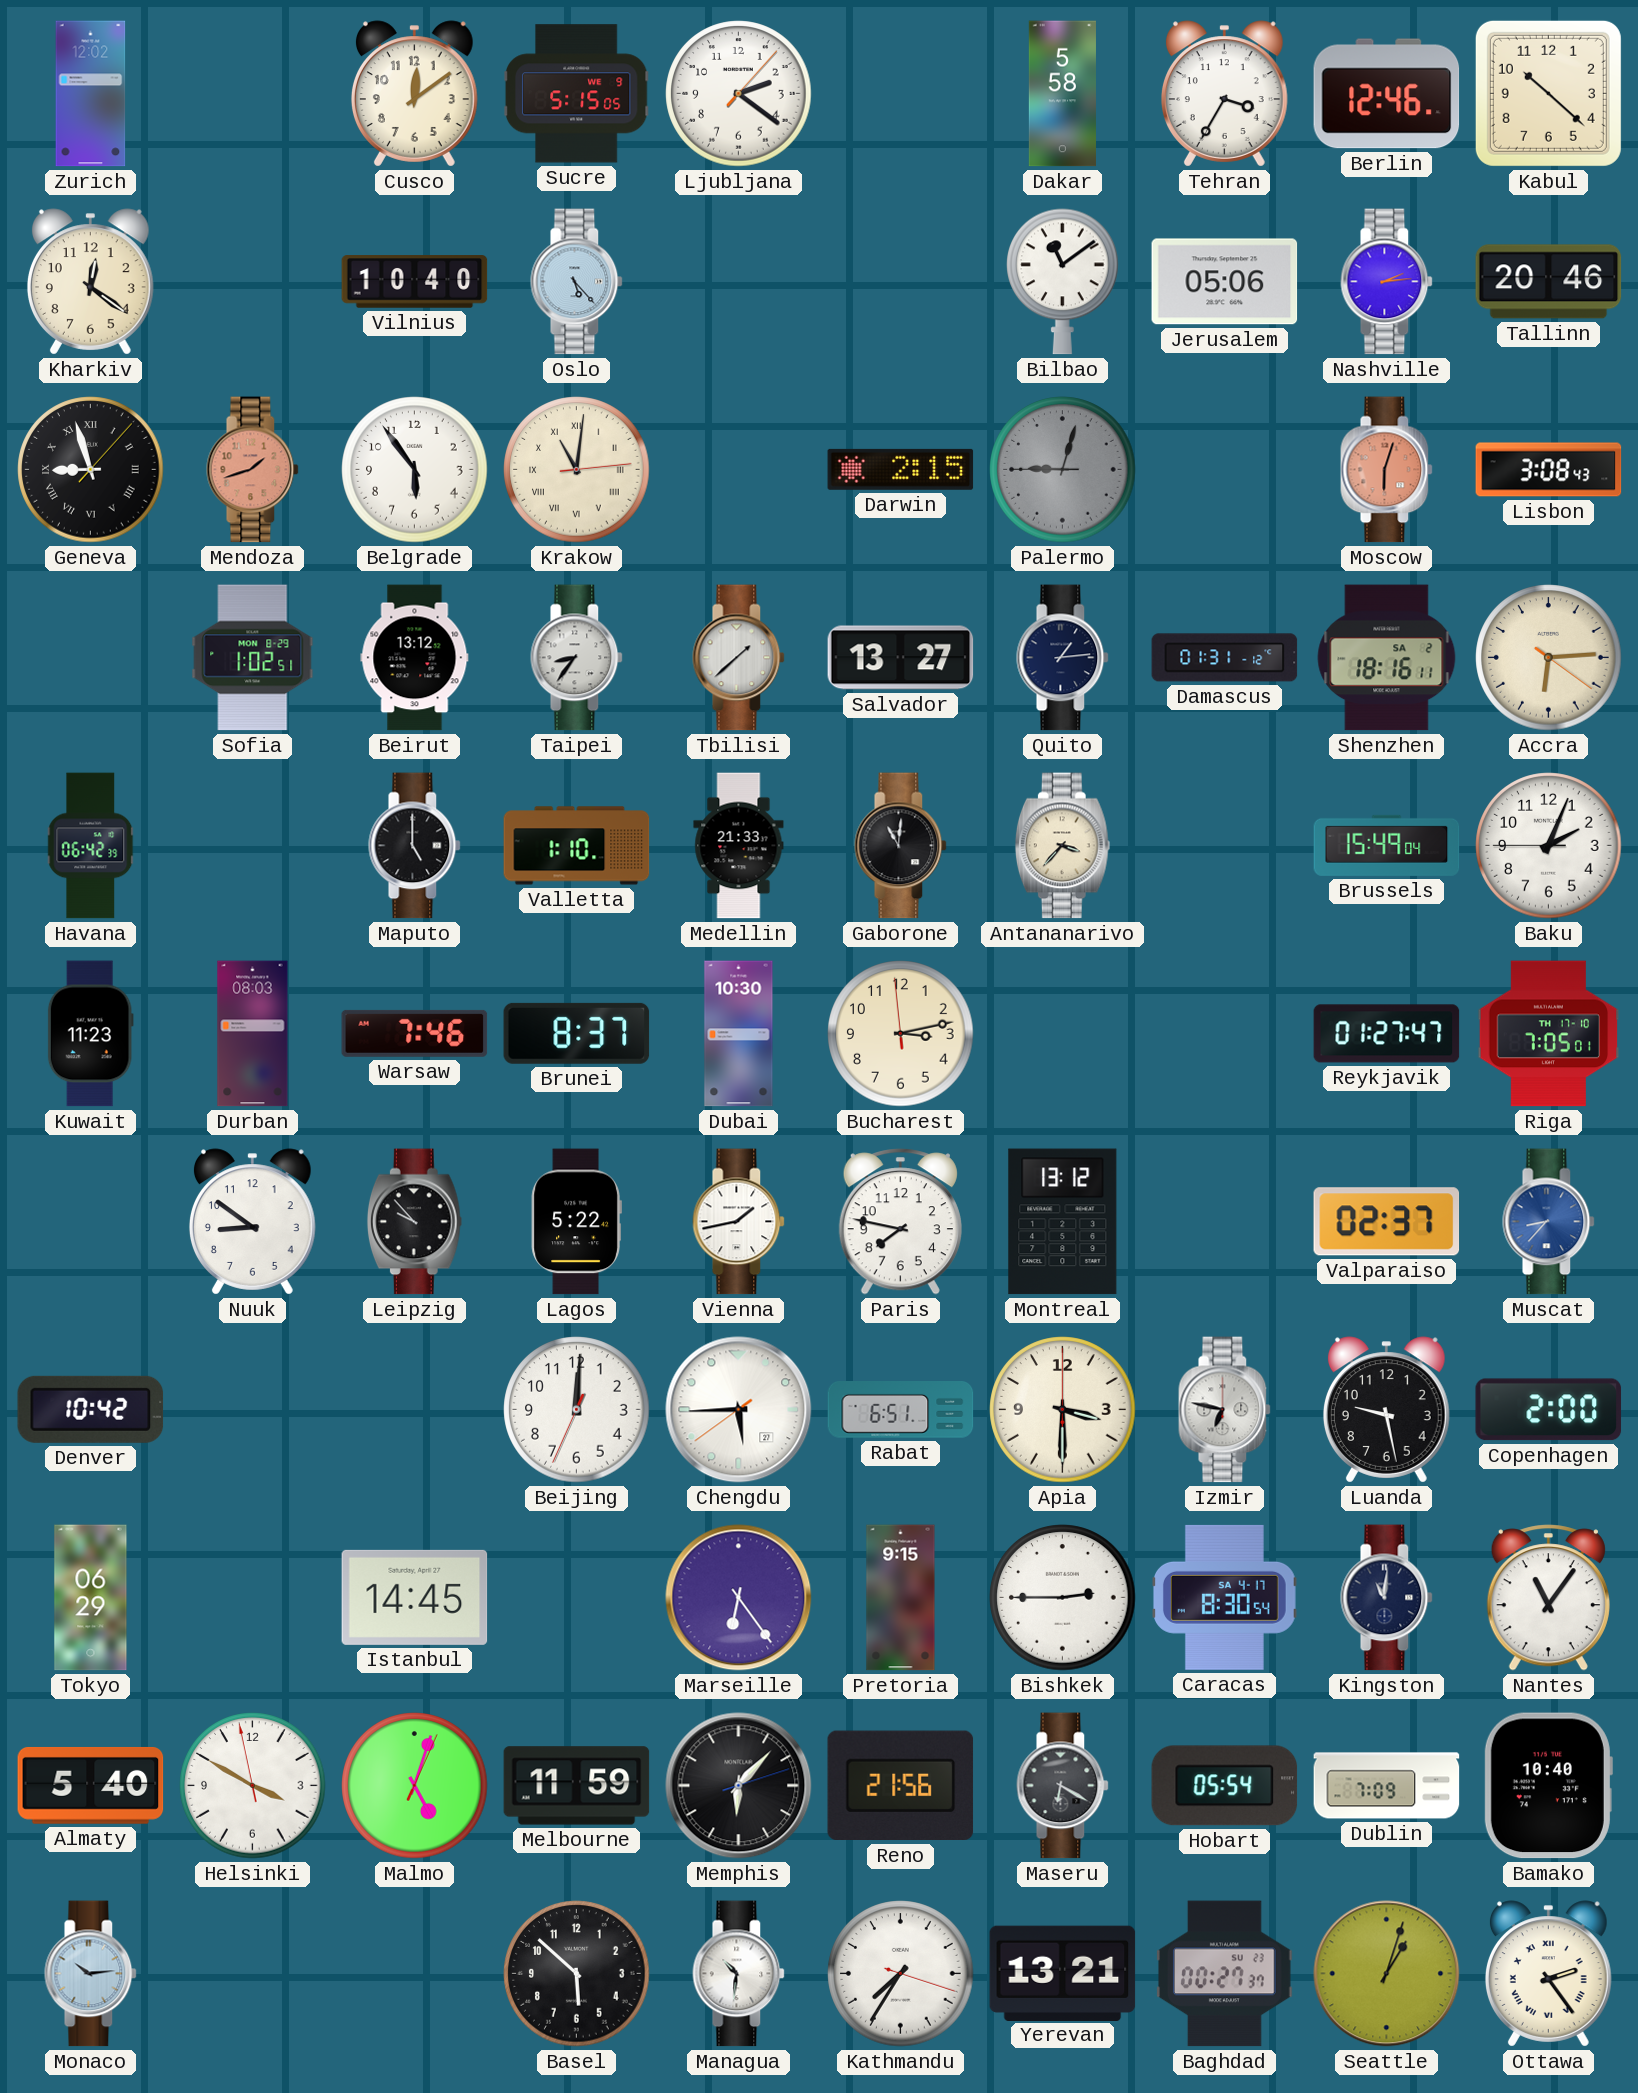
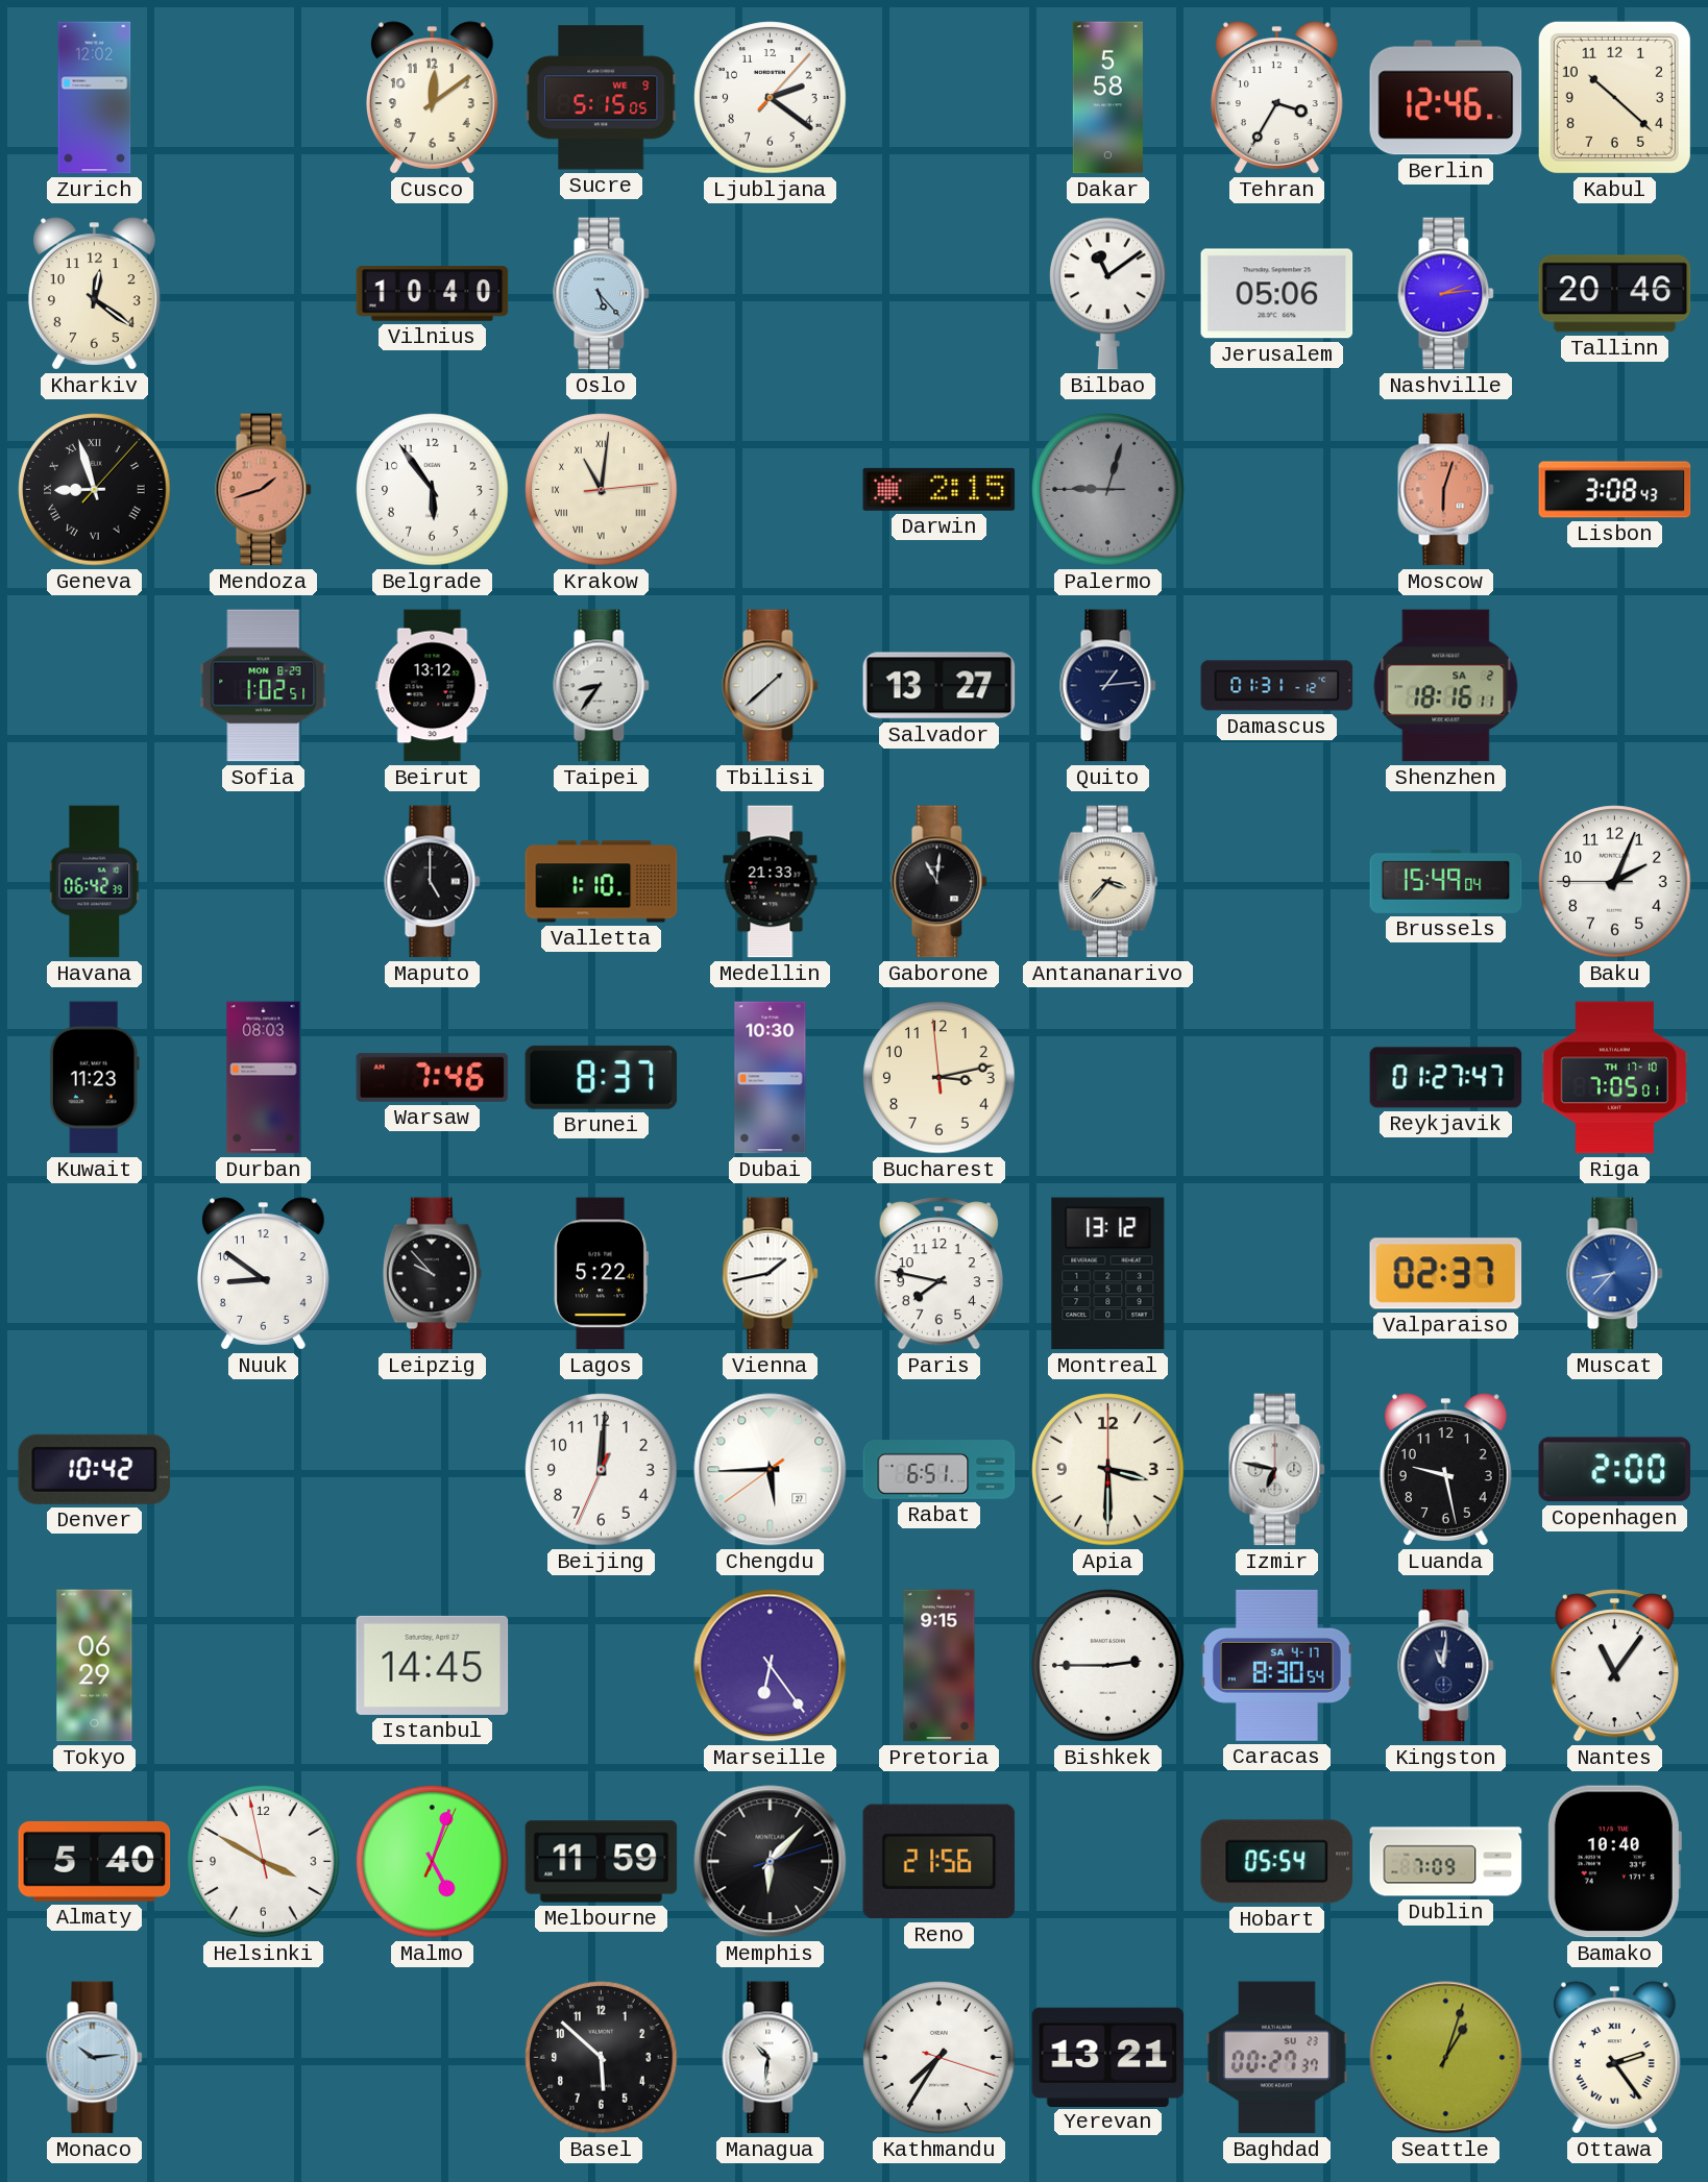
Accra: 6:14 -> none
Maseru: 6:20 -> none
